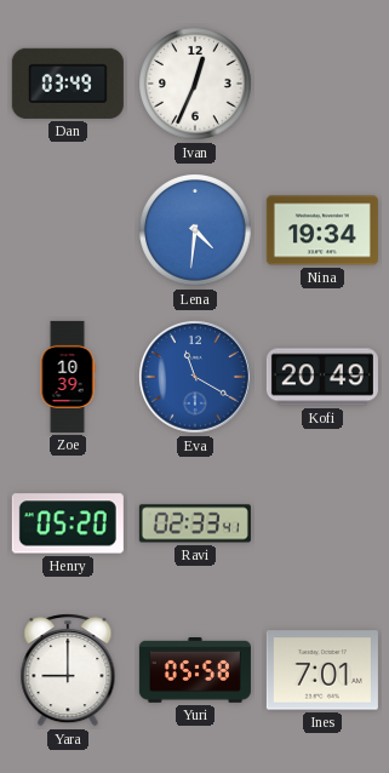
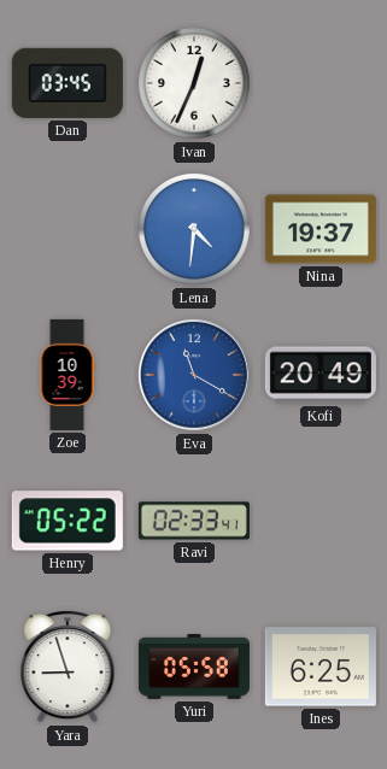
Dan: 03:49 -> 03:45
Nina: 19:34 -> 19:37
Henry: 05:20 -> 05:22
Yara: 9:00 -> 8:57
Ines: 7:01 -> 6:25
